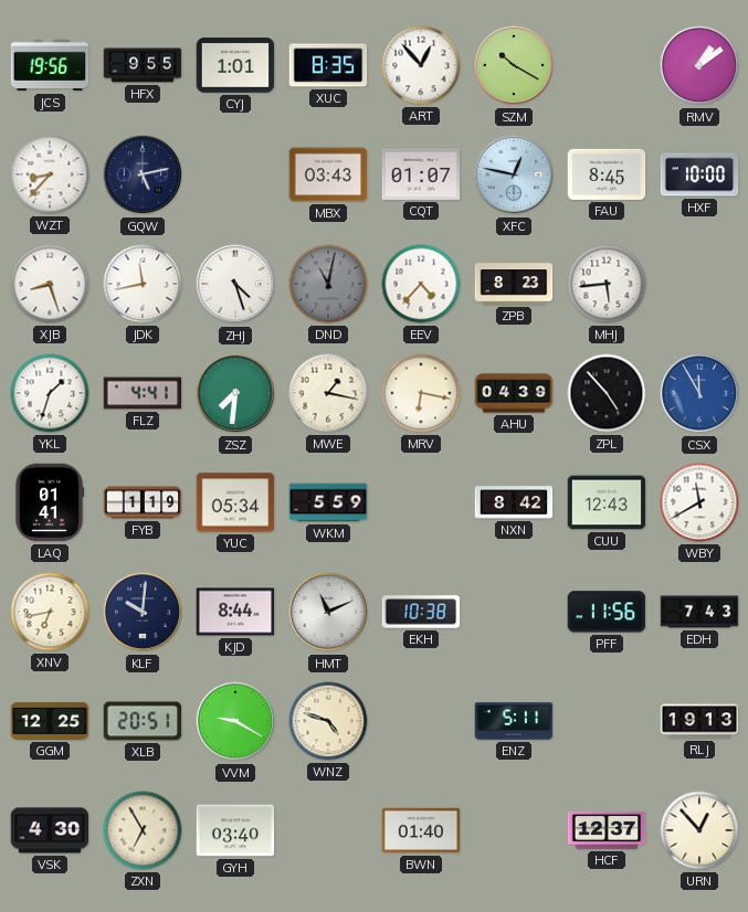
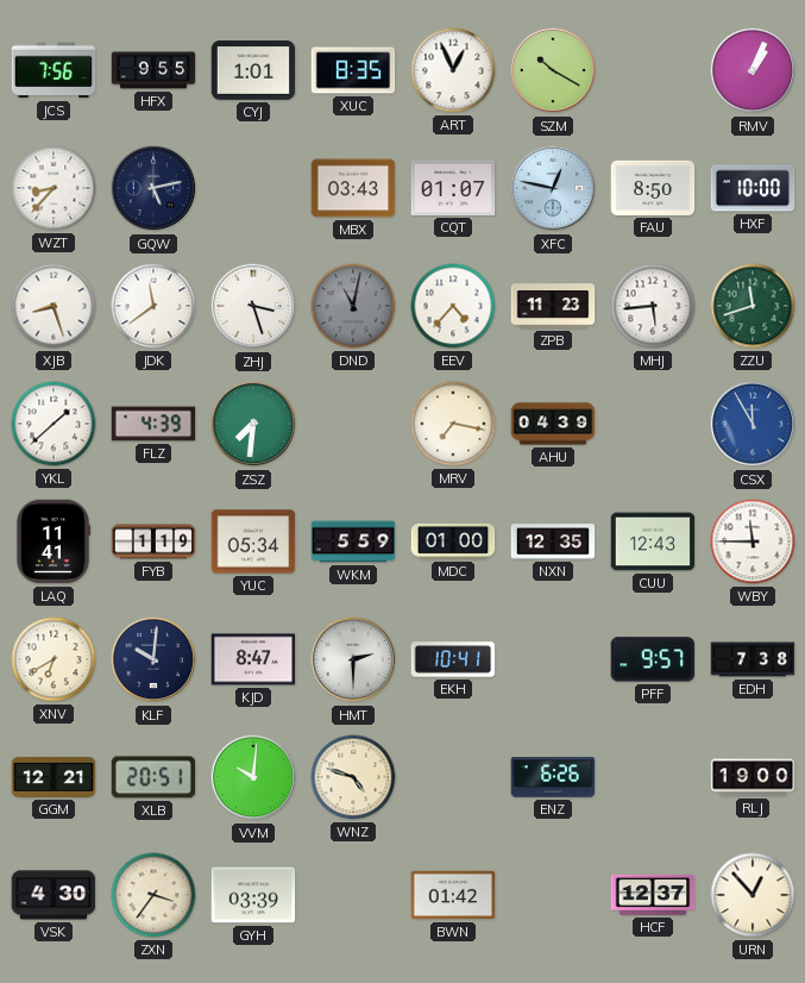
JCS: 19:56 -> 7:56
ART: 12:53 -> 12:56
RMV: 1:09 -> 1:04
FAU: 8:45 -> 8:50
JDK: 11:43 -> 11:39
ZHJ: 4:27 -> 3:27
ZPB: 8:23 -> 11:23
ZZU: none -> 11:42
YKL: 1:33 -> 1:38
FLZ: 4:41 -> 4:39
MWE: 1:17 -> none
MRV: 6:17 -> 7:17
ZPL: 4:53 -> none
LAQ: 01:41 -> 11:41
MDC: none -> 01:00
NXN: 8:42 -> 12:35
WBY: 11:40 -> 11:45
XNV: 6:43 -> 6:40
KJD: 8:44 -> 8:47
HMT: 11:11 -> 2:30
EKH: 10:38 -> 10:41
PFF: 11:56 -> 9:57
EDH: 7:43 -> 7:38
GGM: 12:25 -> 12:21
VVM: 9:20 -> 10:01
ENZ: 5:11 -> 6:26
RLJ: 19:13 -> 19:00
ZXN: 6:55 -> 3:36
GYH: 03:40 -> 03:39
BWN: 01:40 -> 01:42
